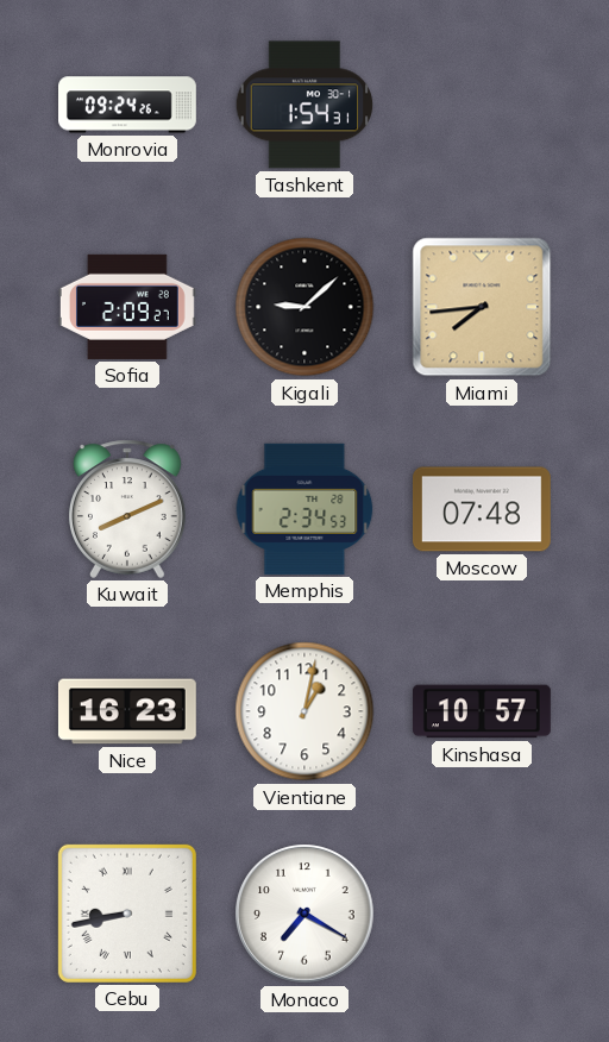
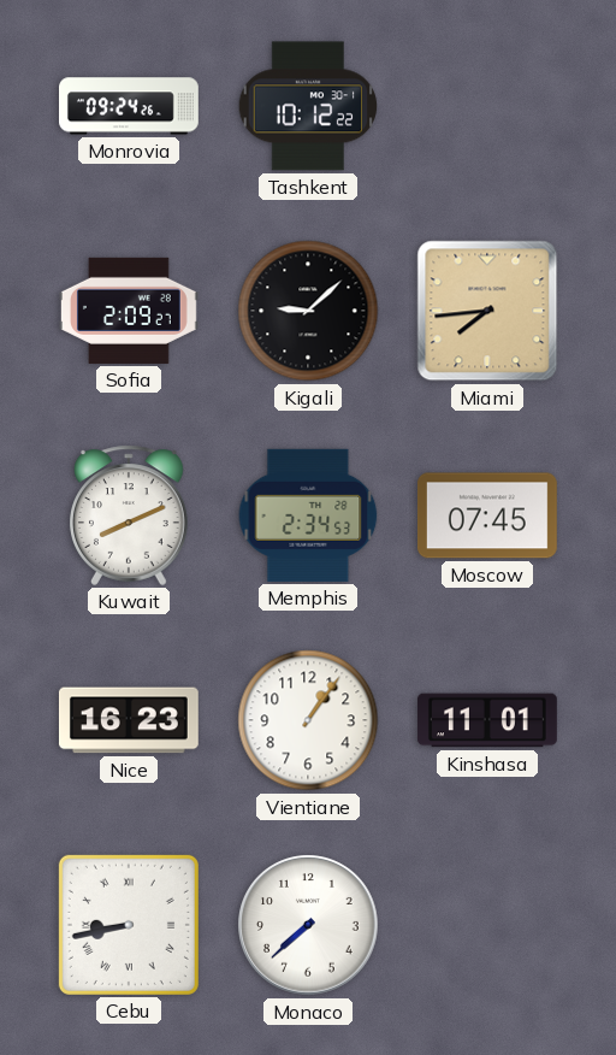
Tashkent: 1:54 -> 10:12
Moscow: 07:48 -> 07:45
Vientiane: 1:02 -> 1:06
Kinshasa: 10:57 -> 11:01
Monaco: 7:20 -> 7:38
